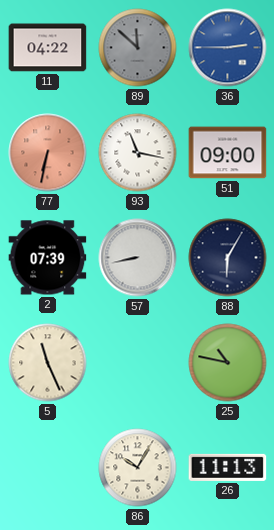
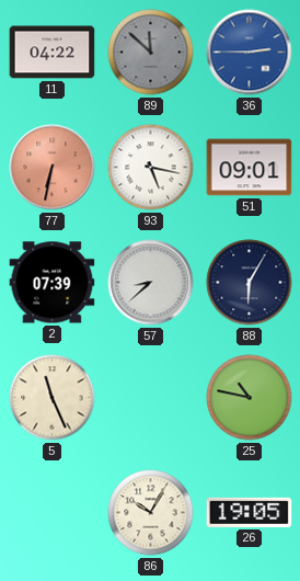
93: 11:17 -> 5:17
51: 09:00 -> 09:01
57: 8:43 -> 8:38
26: 11:13 -> 19:05
